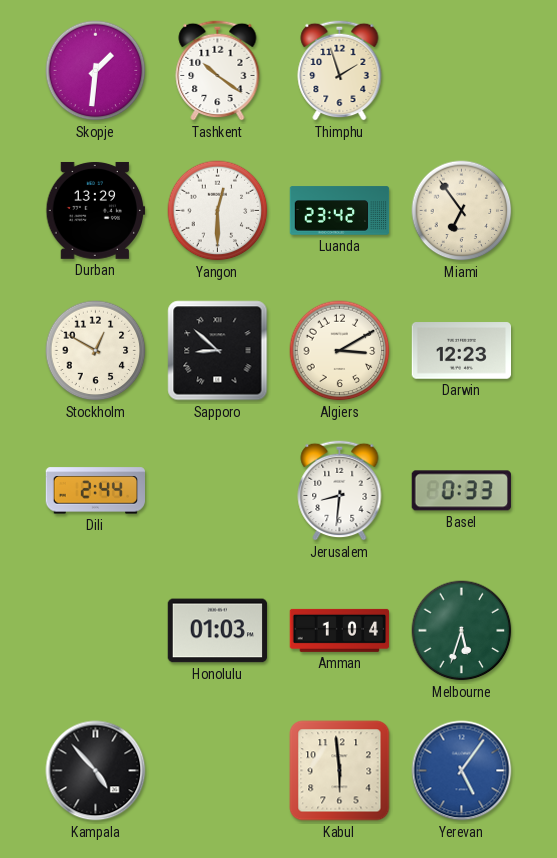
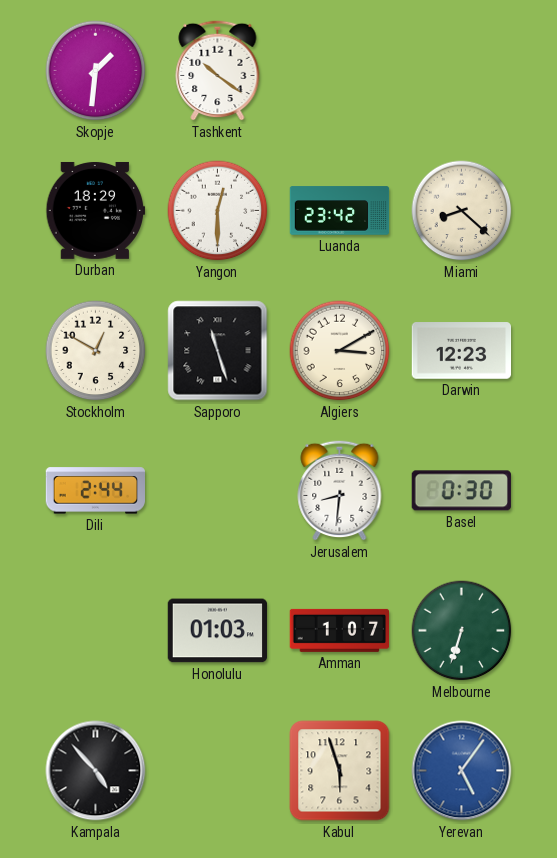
Thimphu: 1:57 -> none
Durban: 13:29 -> 18:29
Miami: 6:54 -> 8:22
Sapporo: 8:52 -> 11:27
Basel: 0:33 -> 0:30
Amman: 1:04 -> 1:07
Melbourne: 5:33 -> 6:33
Kabul: 5:59 -> 5:57
